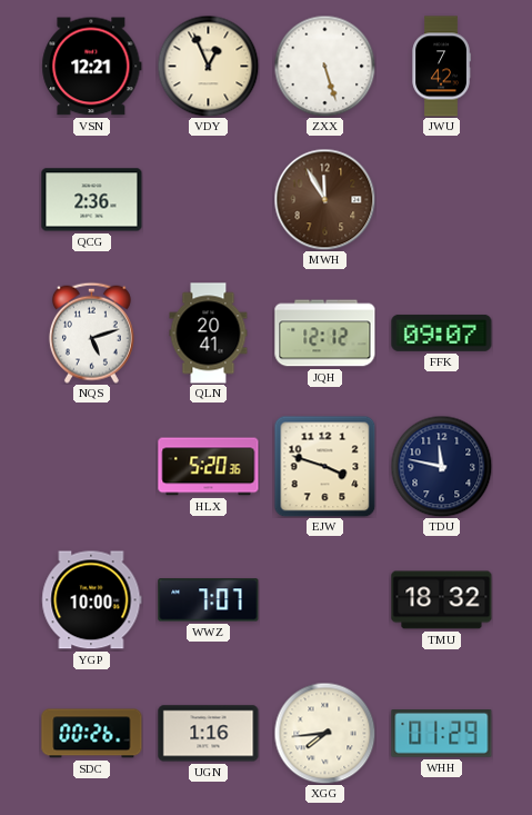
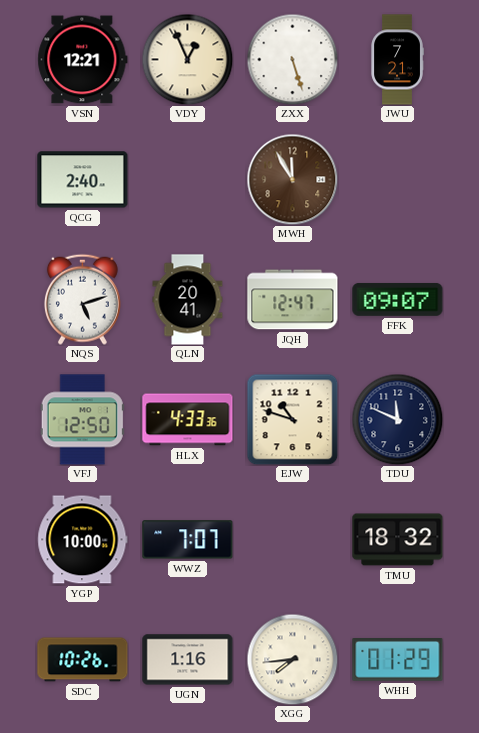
JWU: 7:42 -> 7:21
QCG: 2:36 -> 2:40
JQH: 12:12 -> 12:47
VFJ: none -> 12:50
HLX: 5:20 -> 4:33
EJW: 3:48 -> 10:48
TDU: 11:47 -> 11:49
SDC: 00:26 -> 10:26
